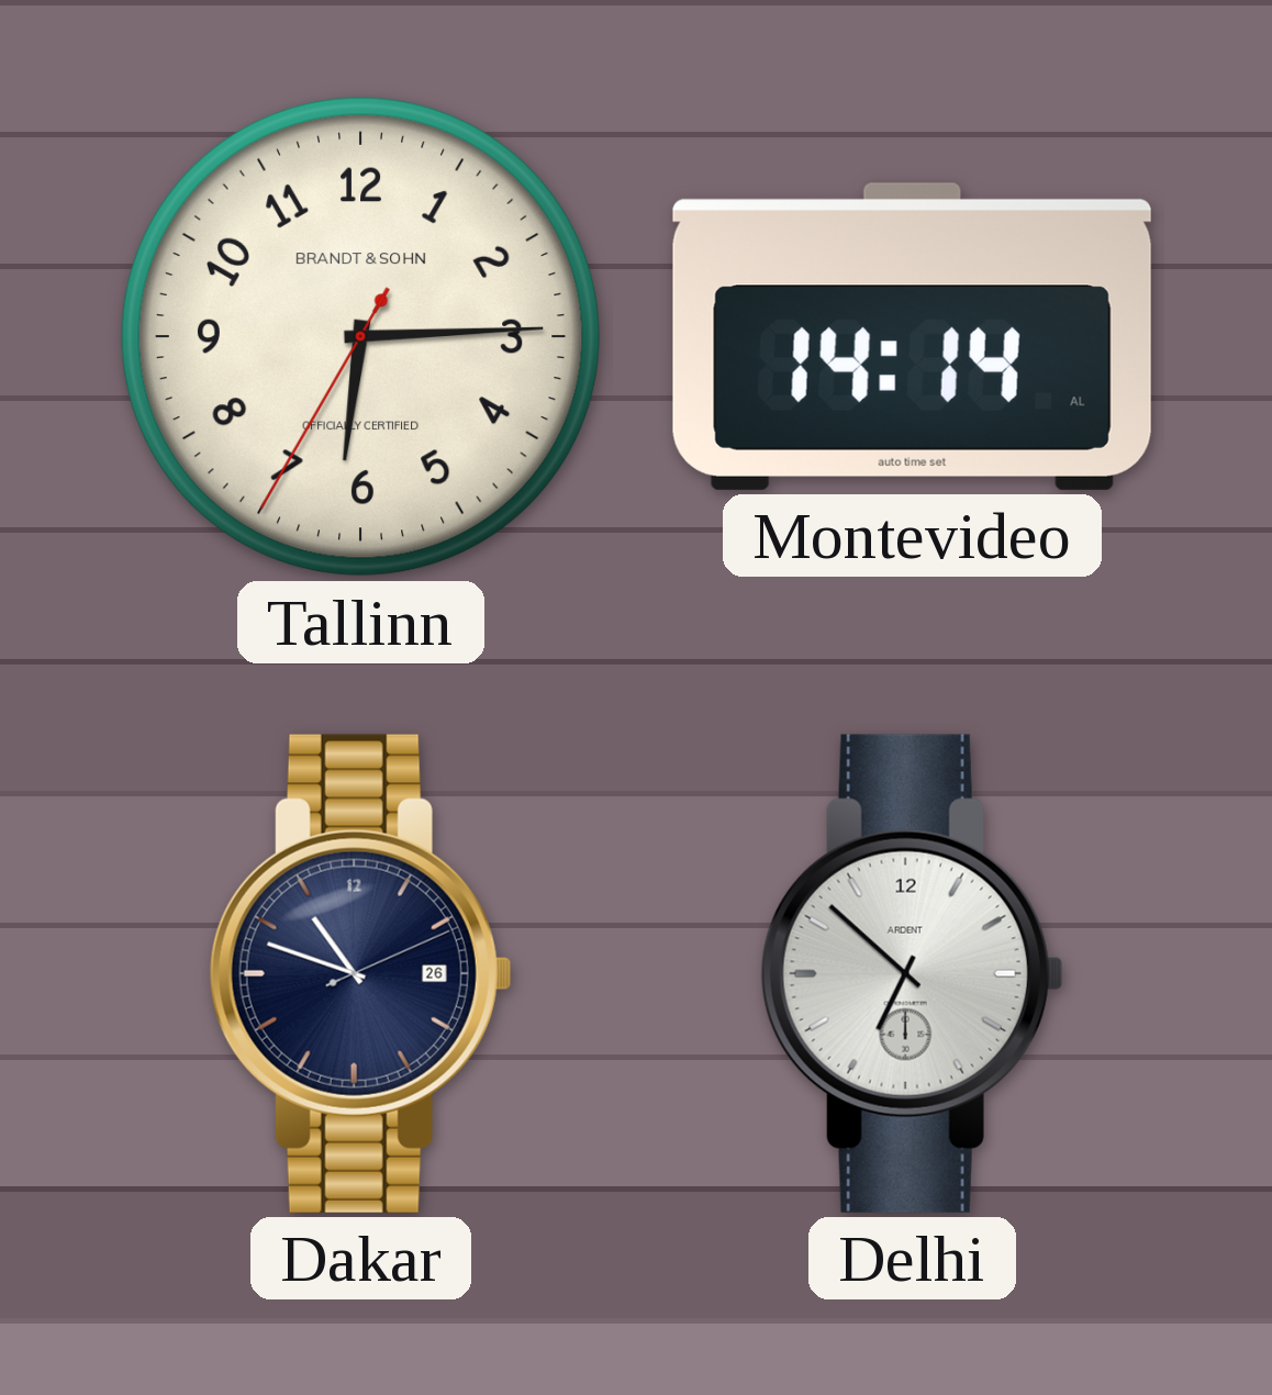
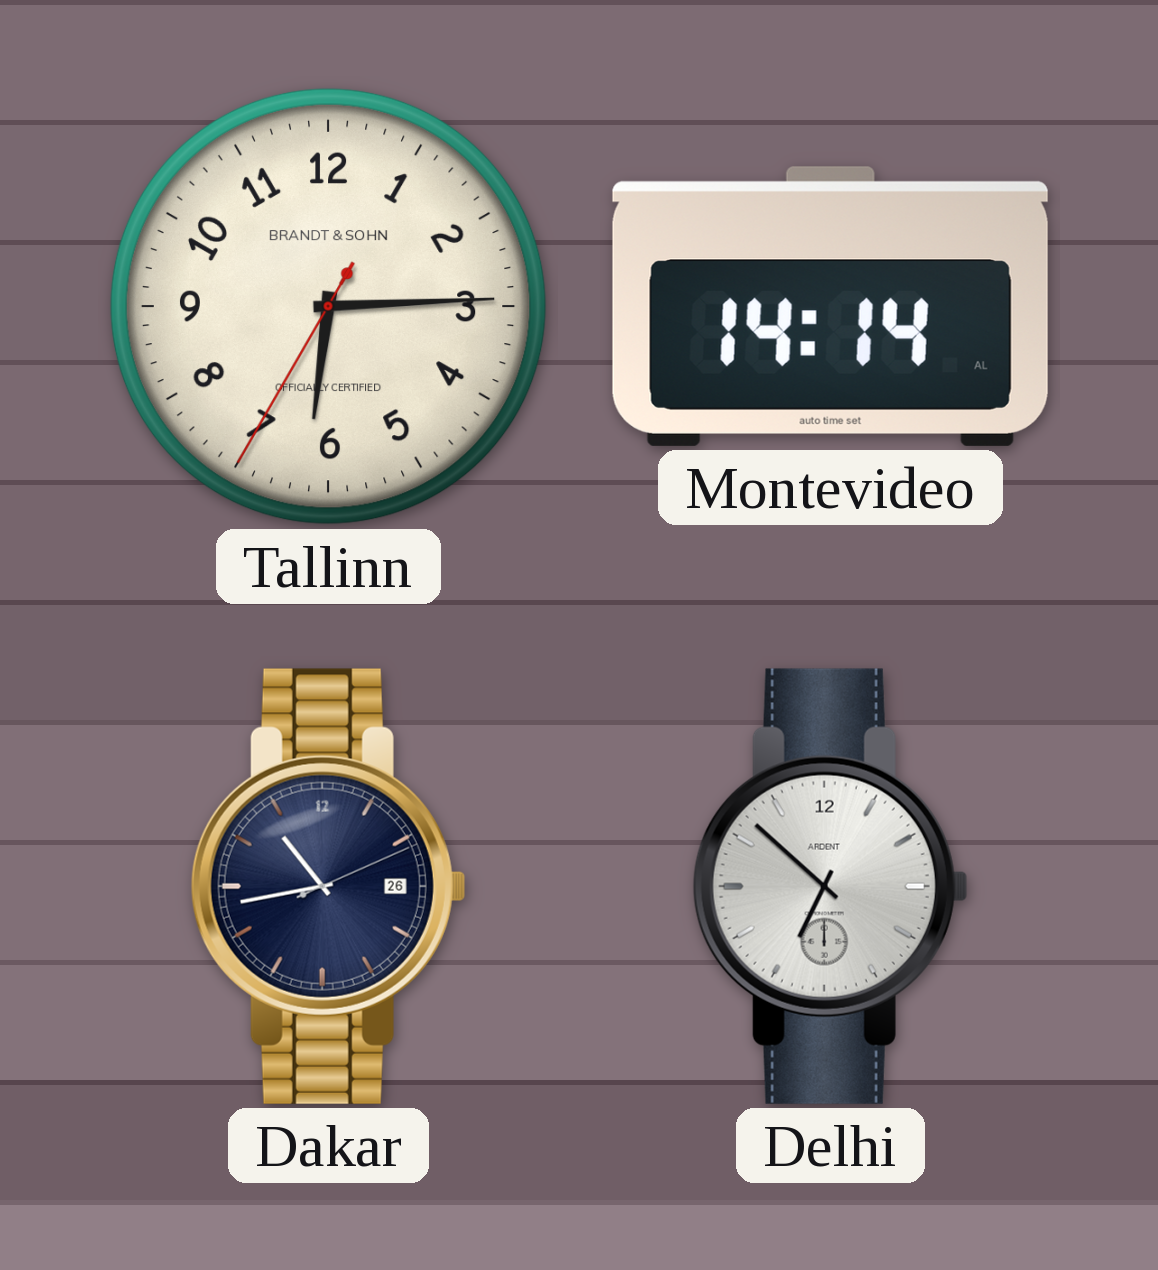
Dakar: 10:48 -> 10:43
